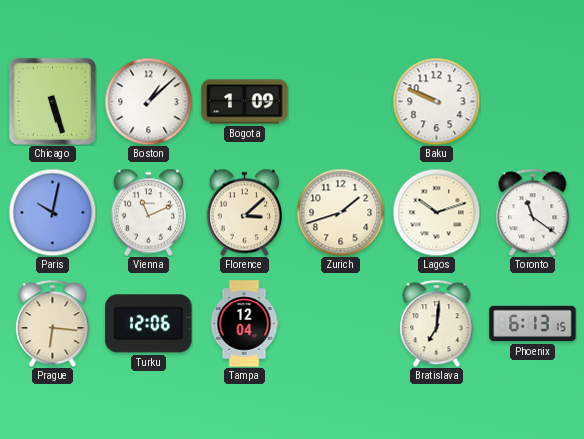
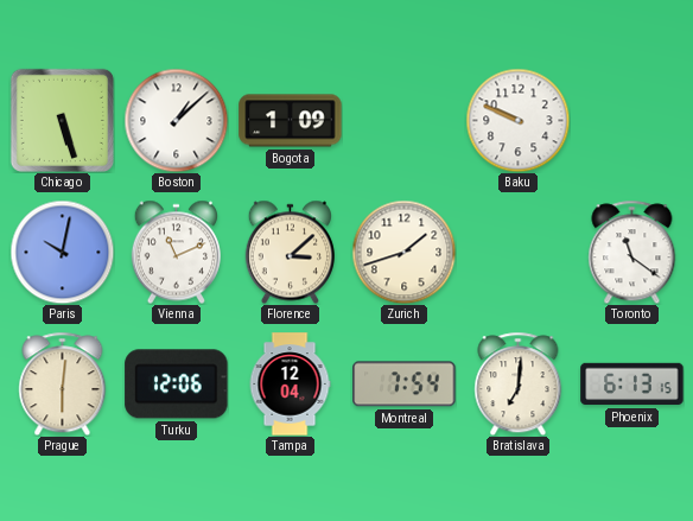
Lagos: 10:12 -> none
Prague: 6:16 -> 6:01
Montreal: none -> 7:54
